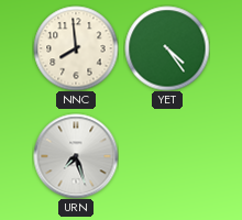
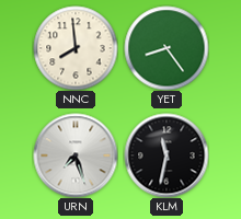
YET: 4:24 -> 8:24
KLM: none -> 11:32
